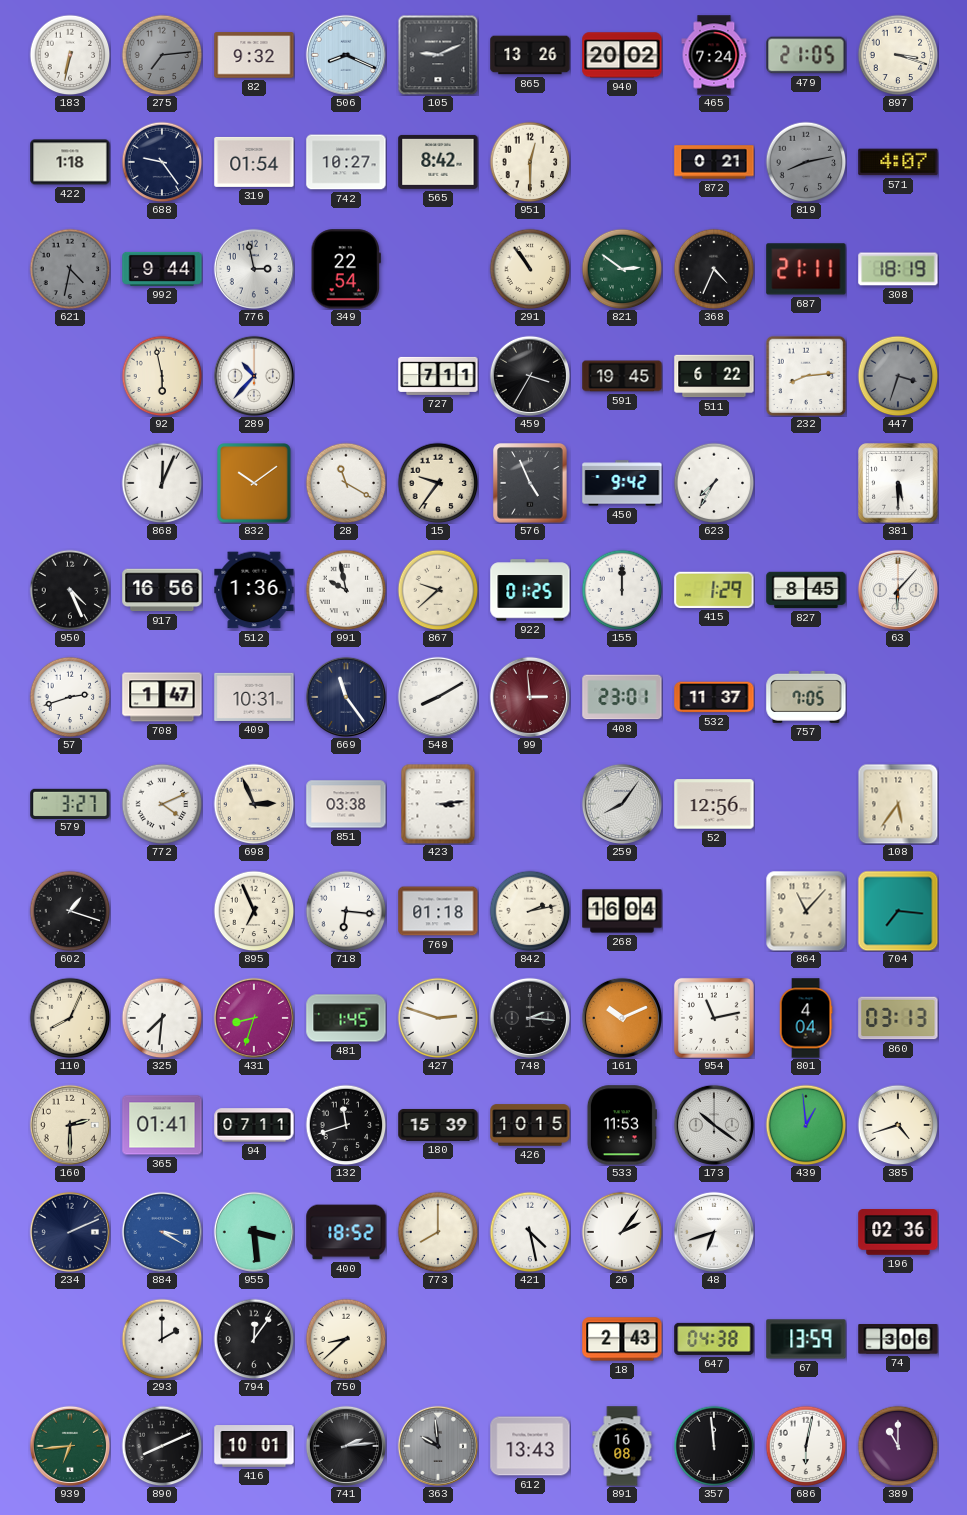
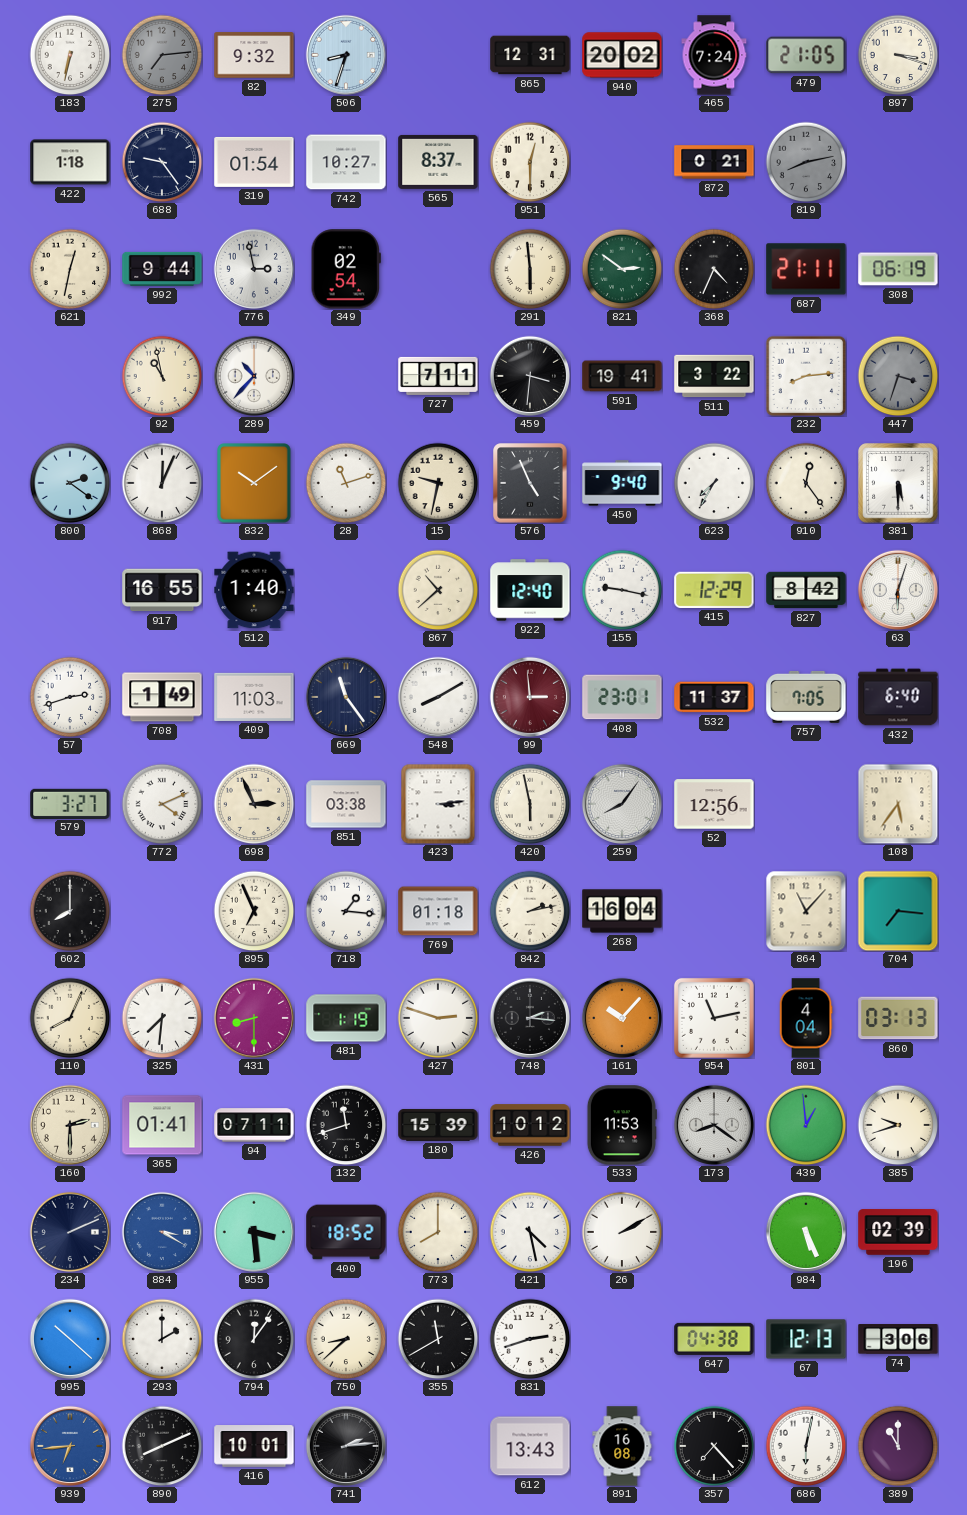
506: 8:19 -> 8:33
105: 9:11 -> none
865: 13:26 -> 12:31
565: 8:42 -> 8:37
571: 4:07 -> none
621: 4:32 -> 12:32
621 dial: grey -> cream
349: 22:54 -> 02:54
291: 10:54 -> 5:59
308: 18:19 -> 06:19
92: 5:58 -> 10:58
459: 3:35 -> 3:31
591: 19:45 -> 19:41
511: 6:22 -> 3:22
800: none -> 2:21
28: 11:20 -> 11:12
15: 9:36 -> 9:32
450: 9:42 -> 9:40
910: none -> 12:24
950: 4:26 -> none
917: 16:56 -> 16:55
512: 1:36 -> 1:40
991: 9:58 -> none
867: 9:38 -> 10:38
922: 01:25 -> 12:40
155: 12:00 -> 9:17
415: 1:29 -> 12:29
827: 8:45 -> 8:42
63: 6:07 -> 6:03
708: 1:47 -> 1:49
409: 10:31 -> 11:03
432: none -> 6:40
420: none -> 5:58
602: 1:18 -> 8:00
718: 6:16 -> 1:16
431: 8:33 -> 8:30
481: 1:45 -> 1:19
161: 10:11 -> 10:07
426: 10:15 -> 10:12
173: 10:21 -> 8:21
385: 4:42 -> 9:42
26: 2:06 -> 2:10
48: 6:42 -> none
984: none -> 5:26
196: 02:36 -> 02:39
995: none -> 10:22
355: none -> 11:40
831: none -> 2:42
18: 2:43 -> none
67: 13:59 -> 12:13
939 dial: green -> blue
363: 9:59 -> none
357: 11:59 -> 7:23
